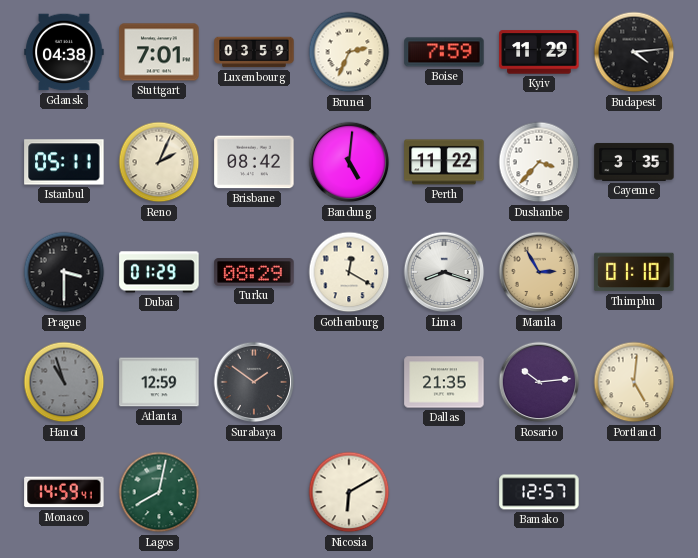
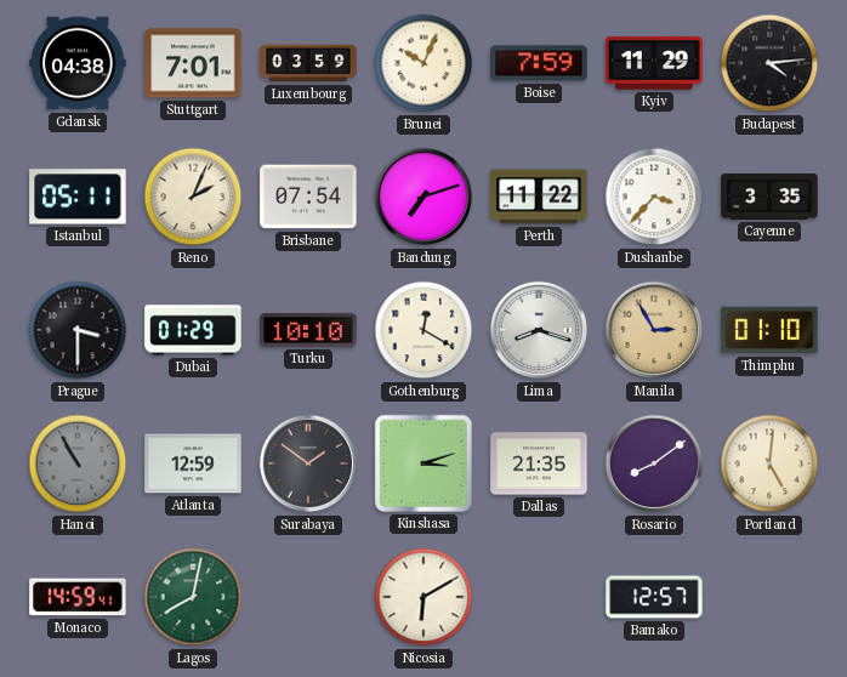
Brunei: 2:34 -> 10:04
Brisbane: 08:42 -> 07:54
Bandung: 5:01 -> 7:12
Turku: 08:29 -> 10:10
Hanoi: 10:57 -> 10:55
Kinshasa: none -> 3:12
Rosario: 10:14 -> 8:09
